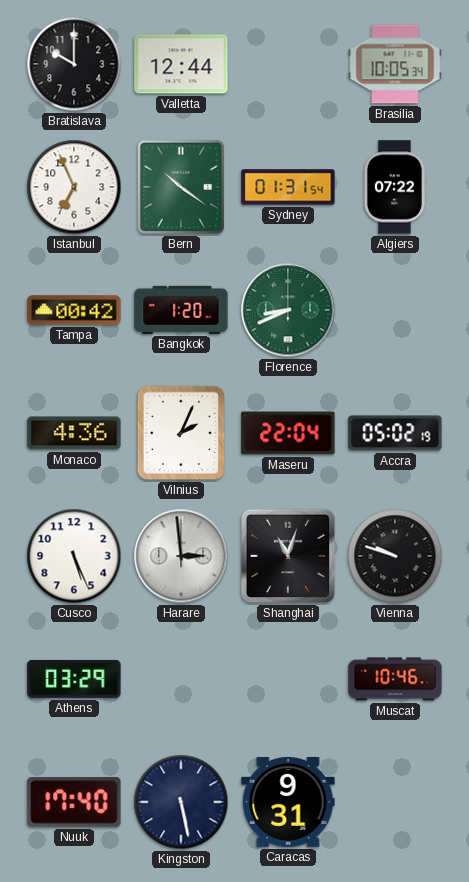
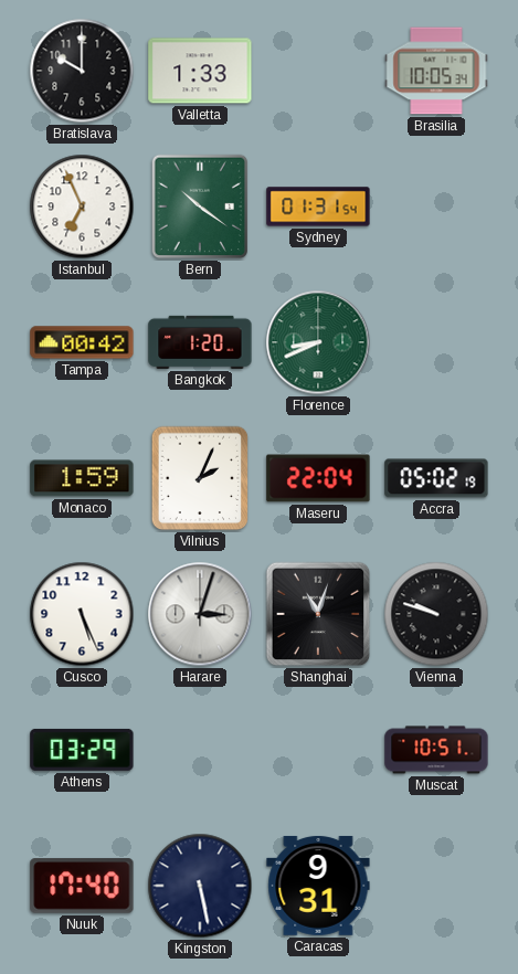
Valletta: 12:44 -> 1:33
Algiers: 07:22 -> none
Monaco: 4:36 -> 1:59
Harare: 2:59 -> 3:03
Muscat: 10:46 -> 10:51
